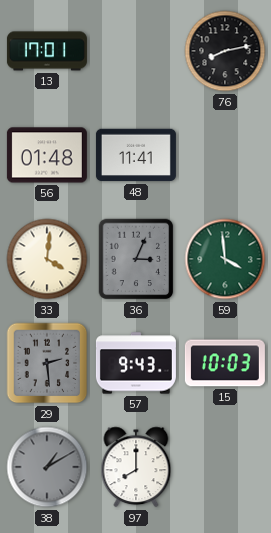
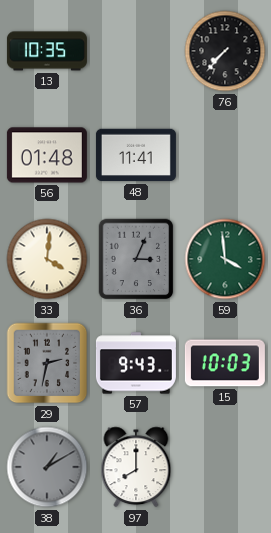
13: 17:01 -> 10:35
76: 8:13 -> 7:37
29: 2:29 -> 2:32
